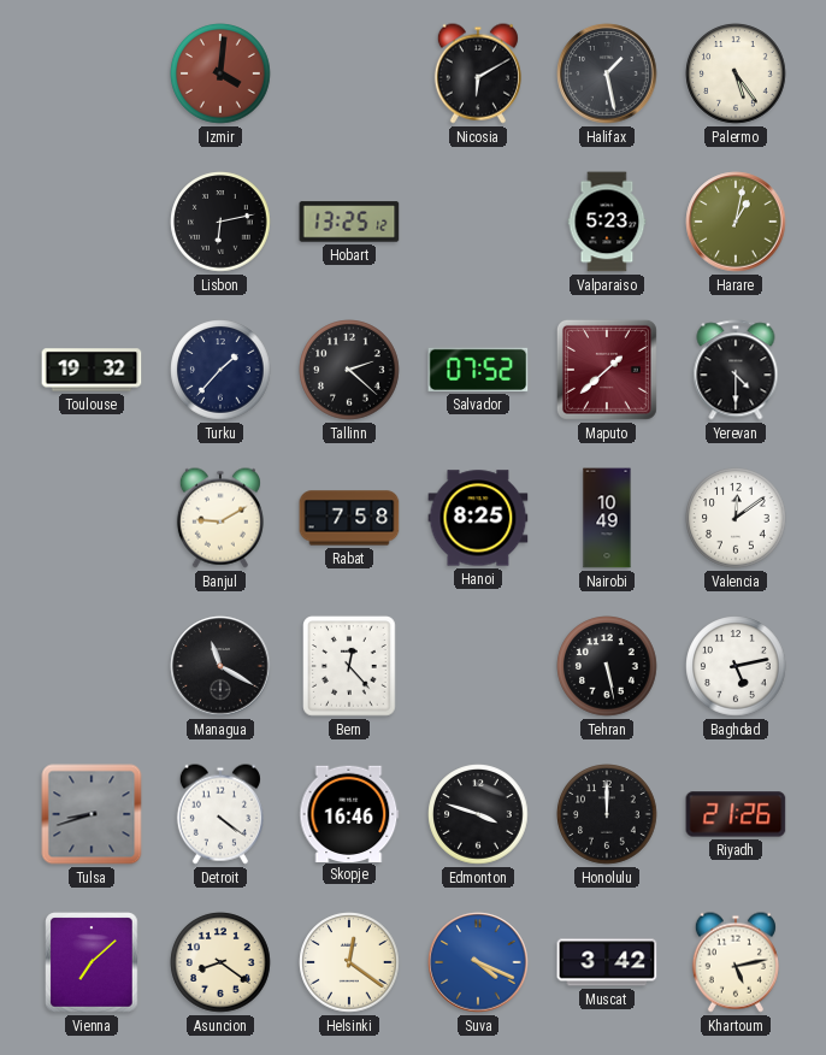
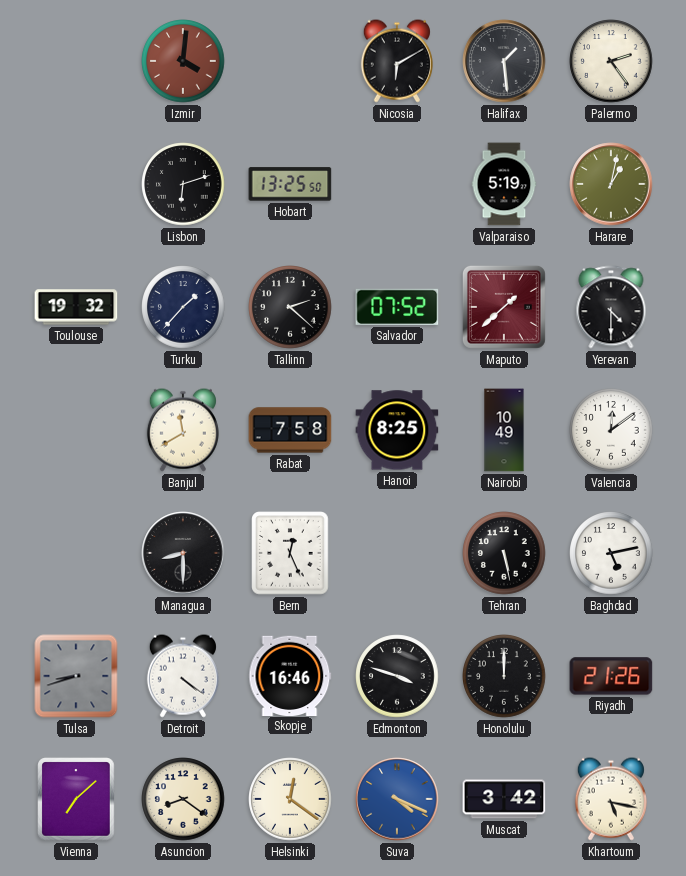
Halifax: 1:28 -> 1:29
Palermo: 5:24 -> 2:24
Lisbon: 6:13 -> 6:12
Hobart: 13:25:12 -> 13:25:50
Valparaiso: 5:23 -> 5:19
Banjul: 9:10 -> 11:40
Managua: 11:20 -> 8:30
Bern: 12:23 -> 12:26
Khartoum: 5:13 -> 5:17
